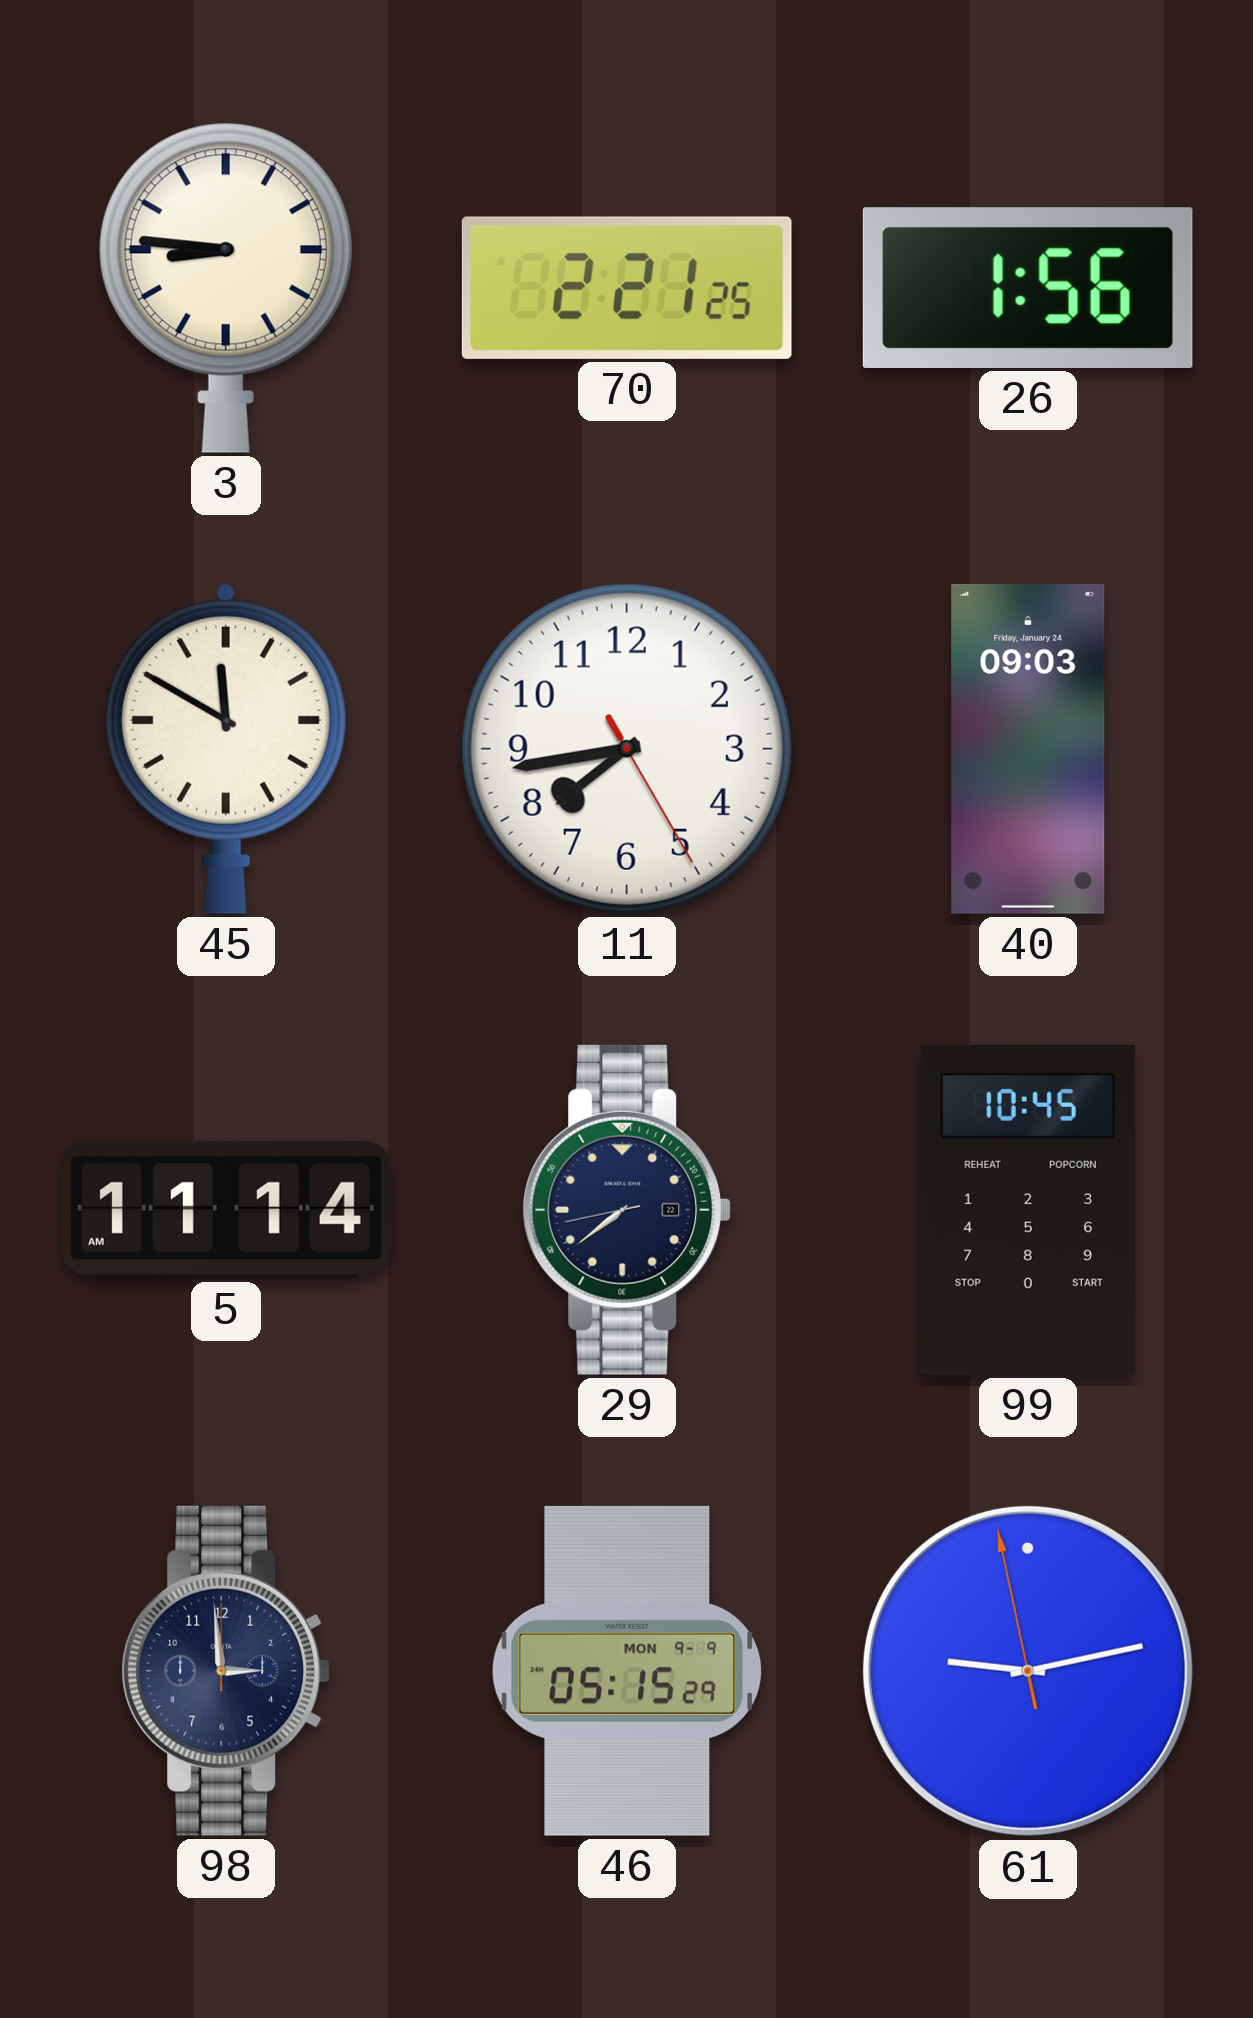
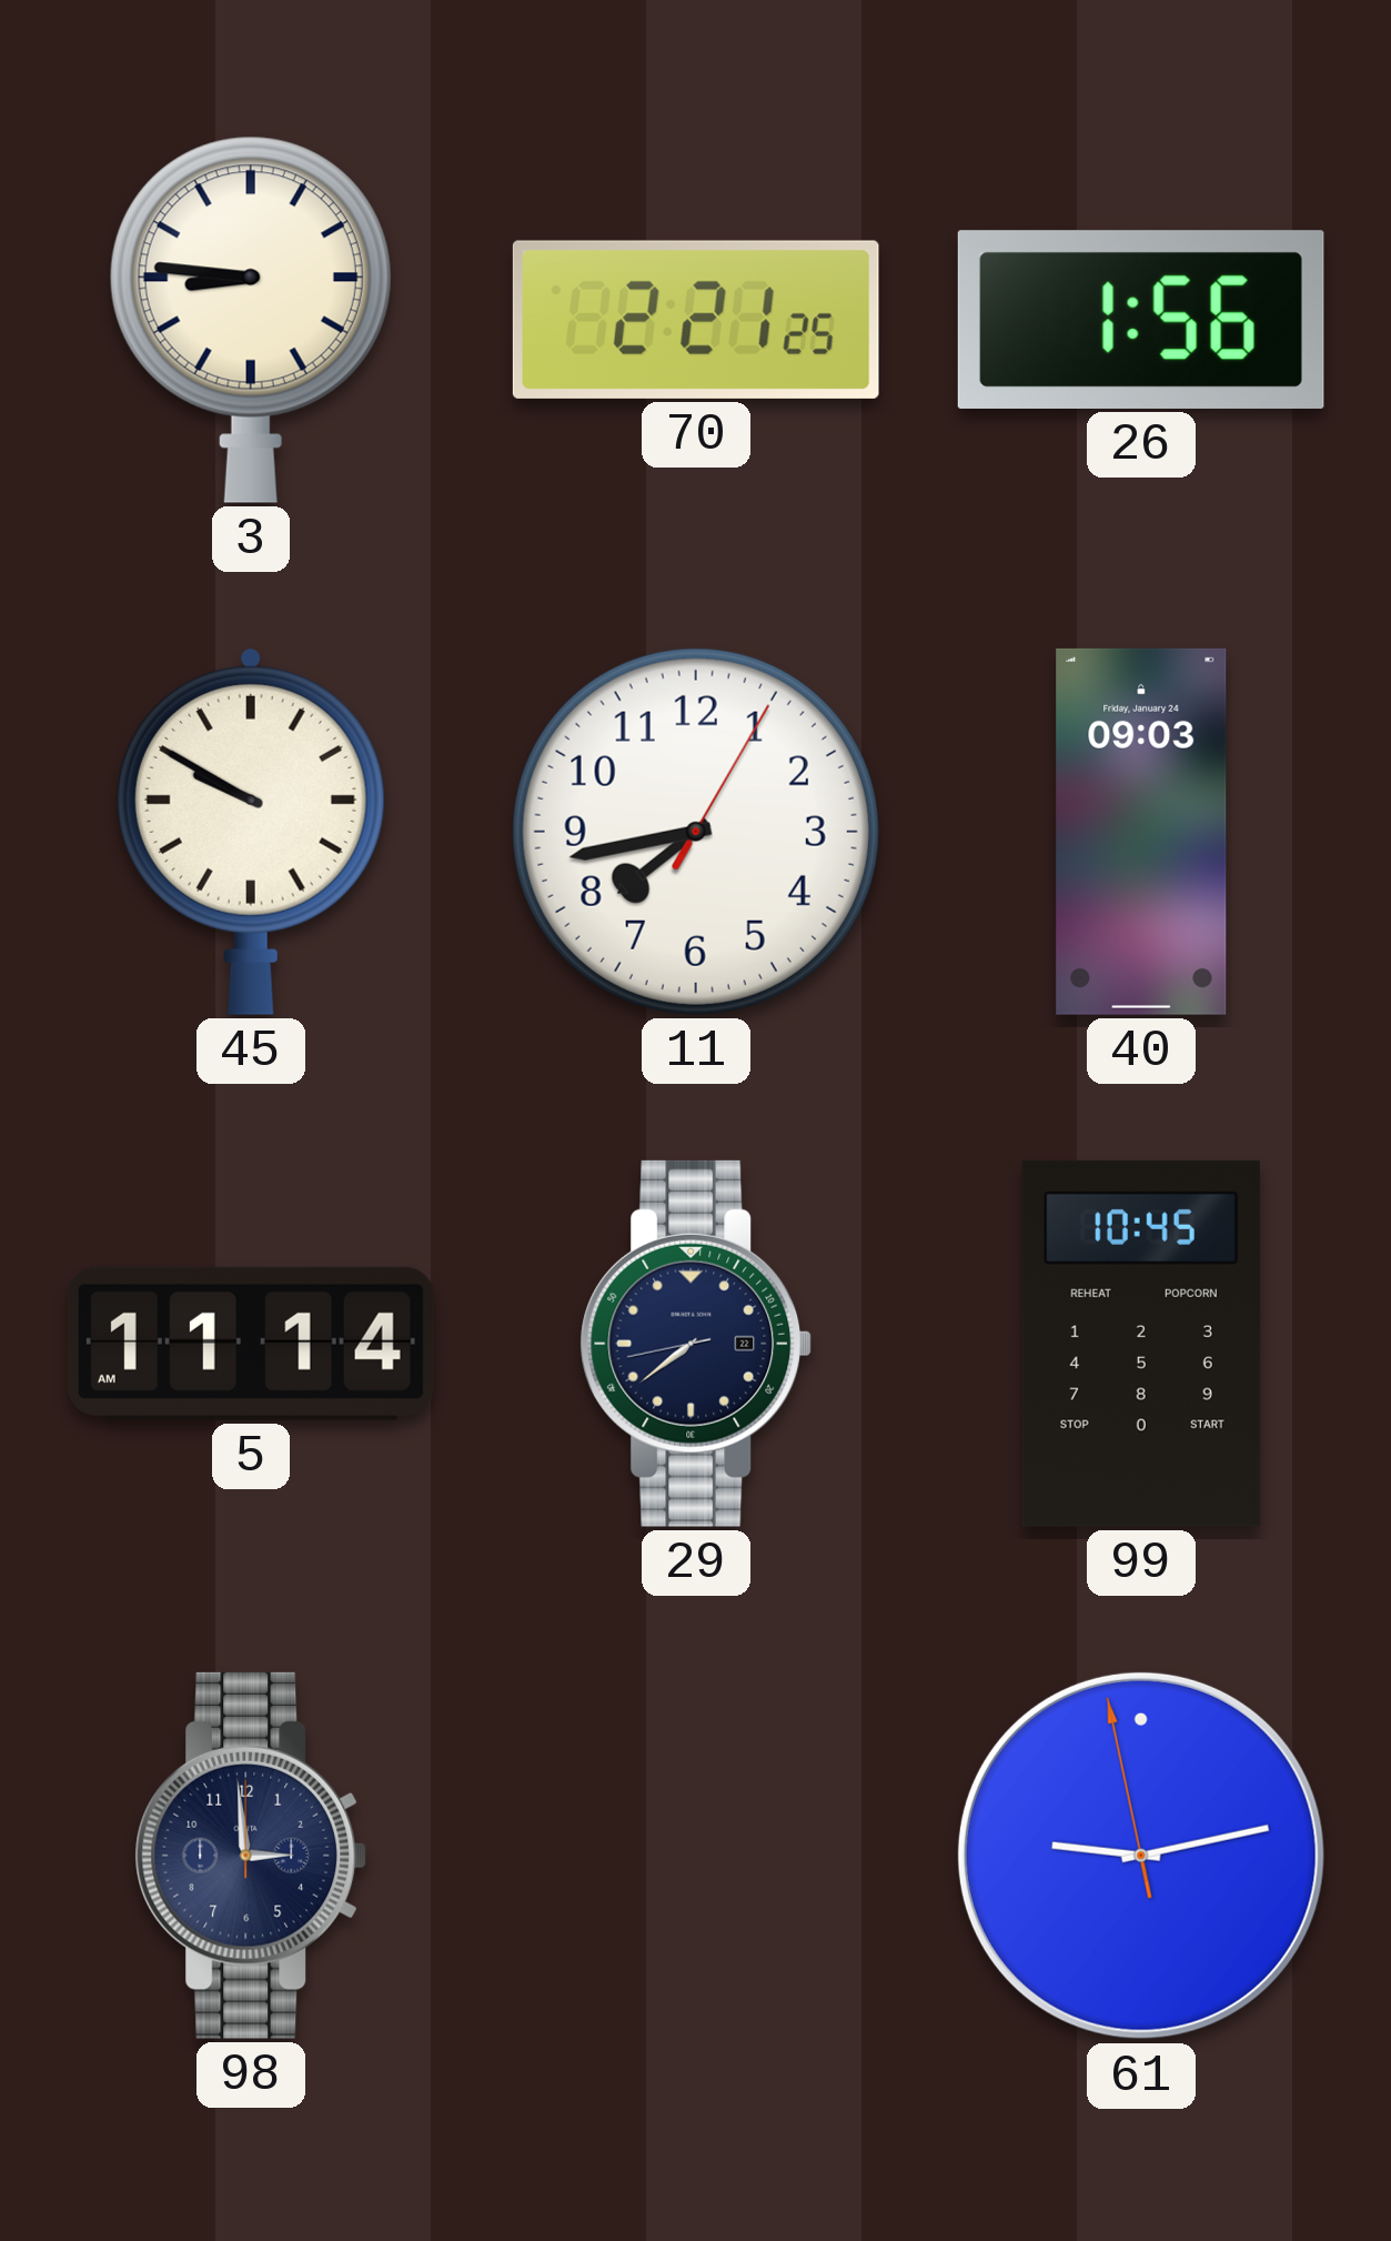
45: 11:50 -> 9:50
11: 7:43:25 -> 7:43:05
46: 05:15 -> none
